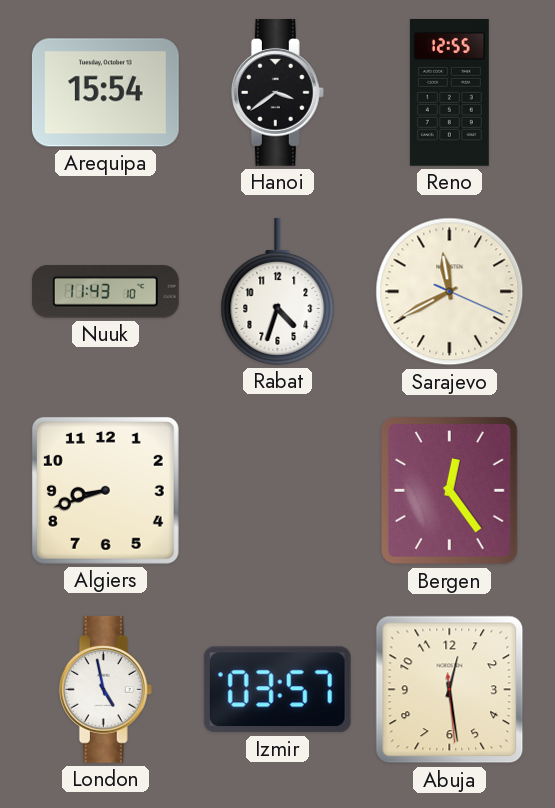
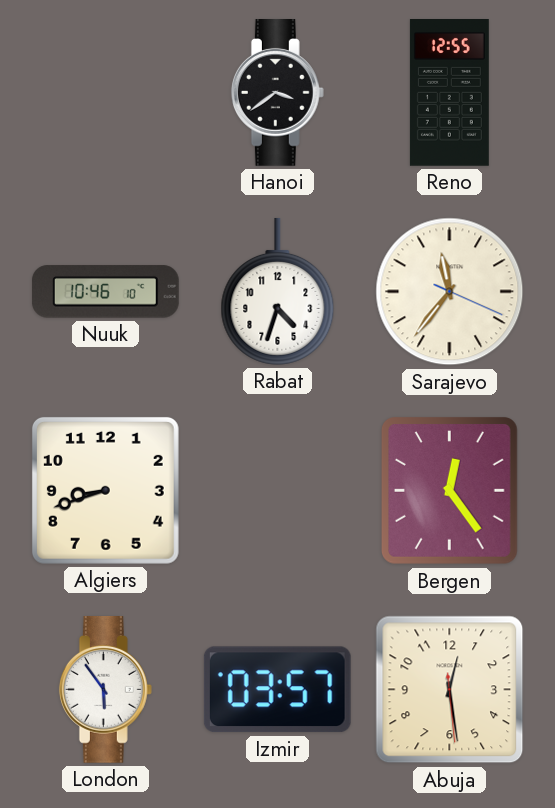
Arequipa: 15:54 -> none
Nuuk: 11:43 -> 10:46
Sarajevo: 11:40 -> 11:36
London: 4:58 -> 5:54
